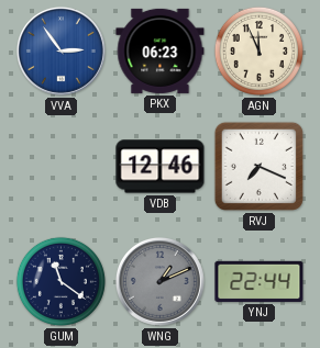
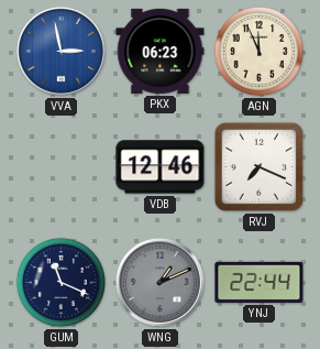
VVA: 2:54 -> 2:58
GUM: 11:21 -> 11:19
